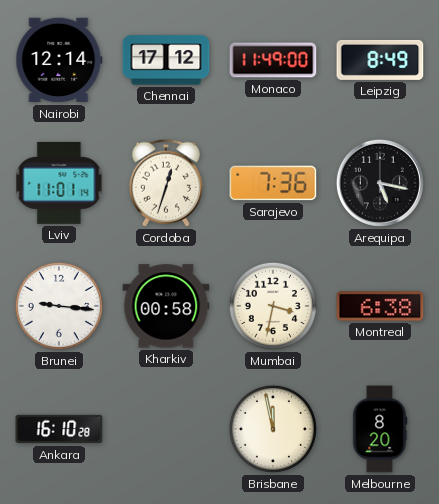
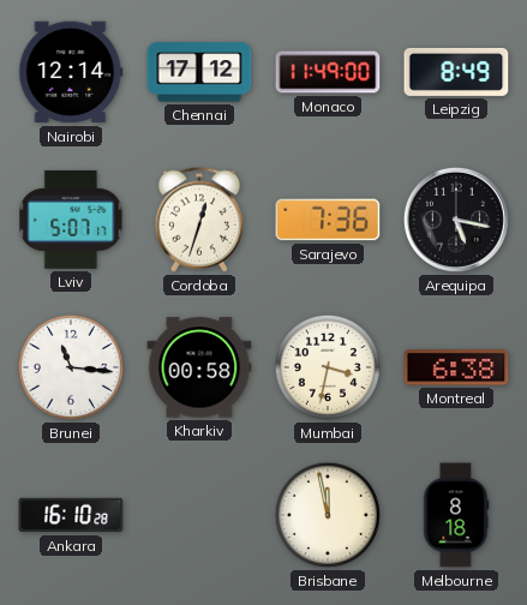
Lviv: 11:01 -> 5:07
Brunei: 9:16 -> 11:16
Melbourne: 8:20 -> 8:18
